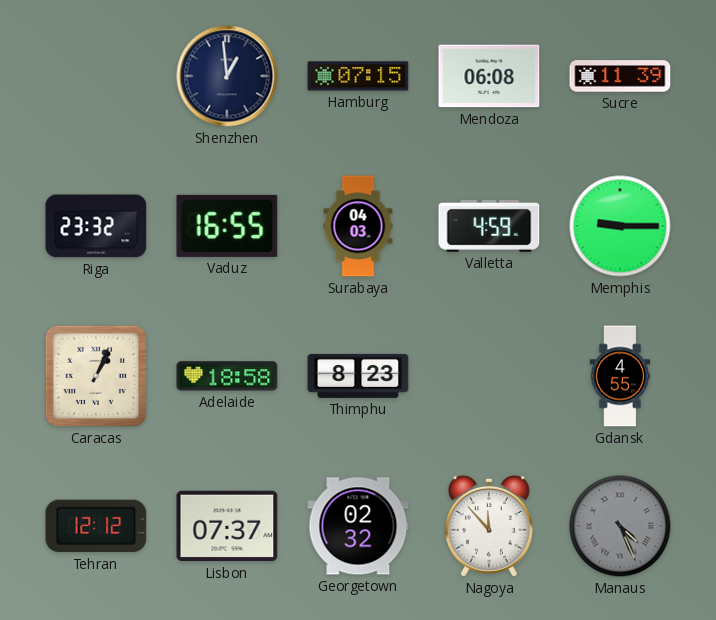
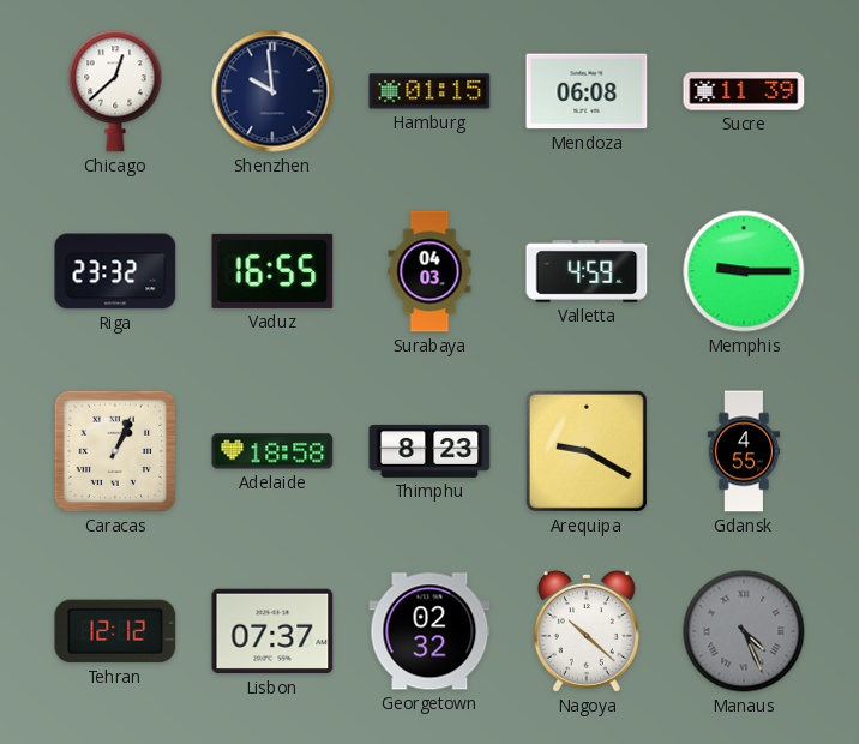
Chicago: none -> 12:38
Shenzhen: 12:59 -> 9:59
Hamburg: 07:15 -> 01:15
Arequipa: none -> 9:20
Nagoya: 11:53 -> 10:22
